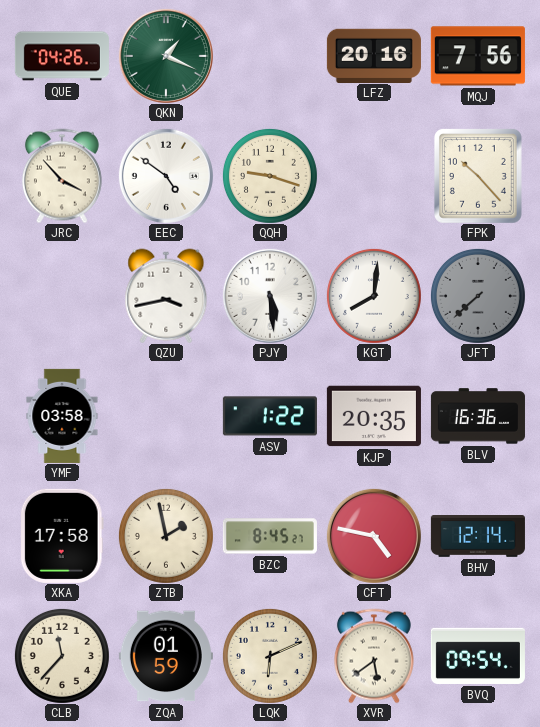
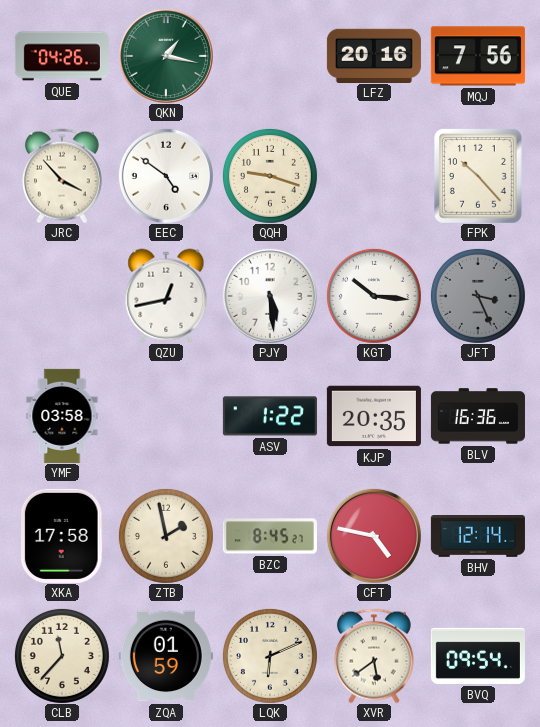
QKN: 1:19 -> 1:17
QZU: 3:43 -> 12:43
KGT: 8:01 -> 10:16
JFT: 7:38 -> 3:26
